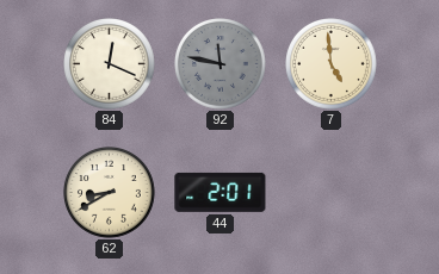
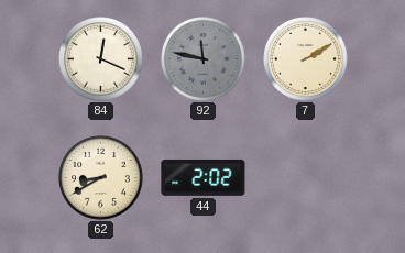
7: 4:59 -> 2:10
44: 2:01 -> 2:02
